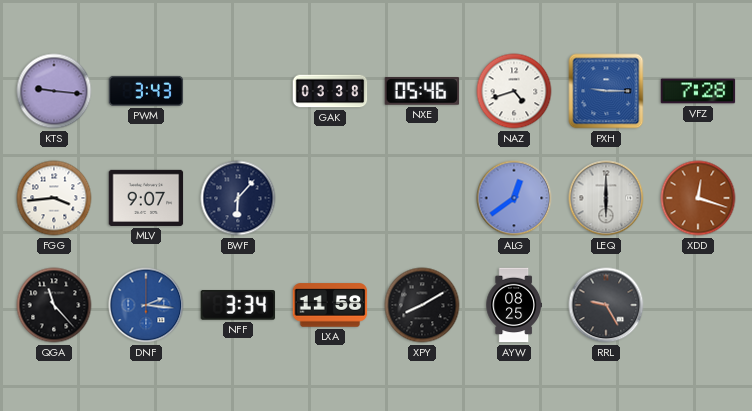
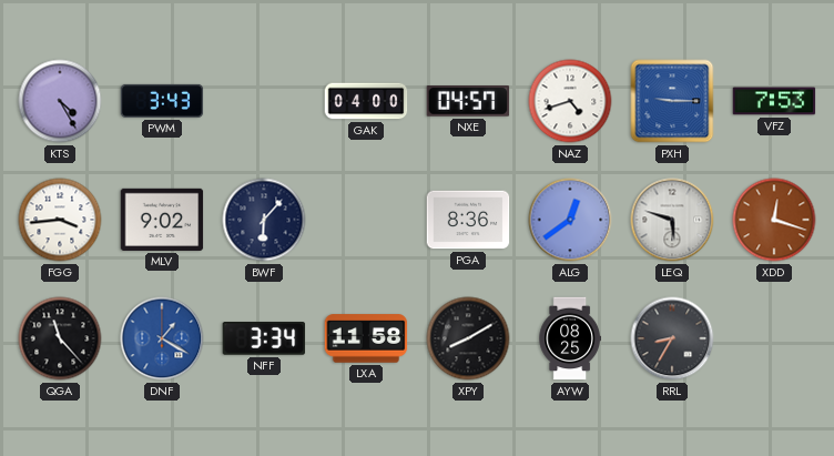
KTS: 9:16 -> 4:25
GAK: 03:38 -> 04:00
NXE: 05:46 -> 04:57
VFZ: 7:28 -> 7:53
MLV: 9:07 -> 9:02
PGA: none -> 8:36
LEQ: 6:00 -> 5:48
DNF: 2:16 -> 1:20
RRL: 9:25 -> 8:35
